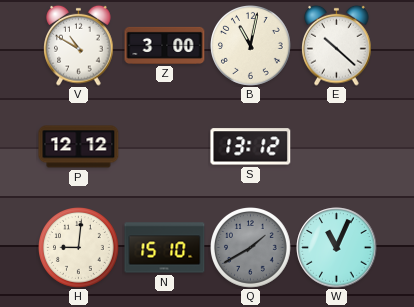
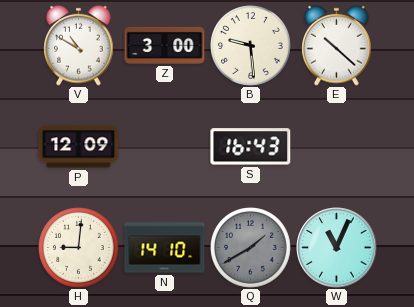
B: 11:02 -> 9:29
P: 12:12 -> 12:09
S: 13:12 -> 16:43
N: 15:10 -> 14:10
